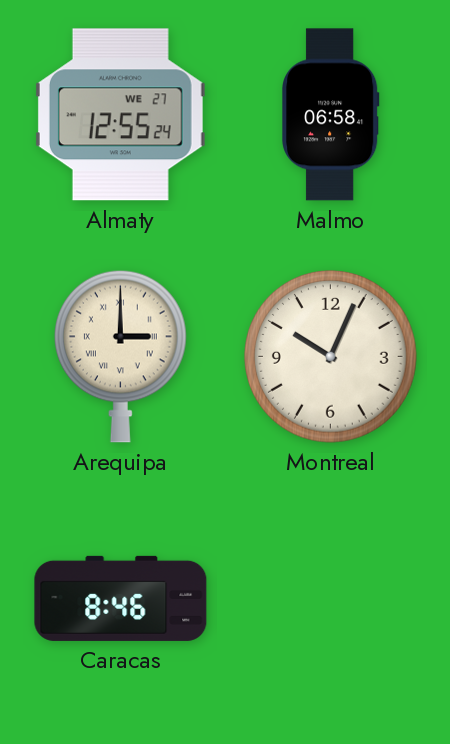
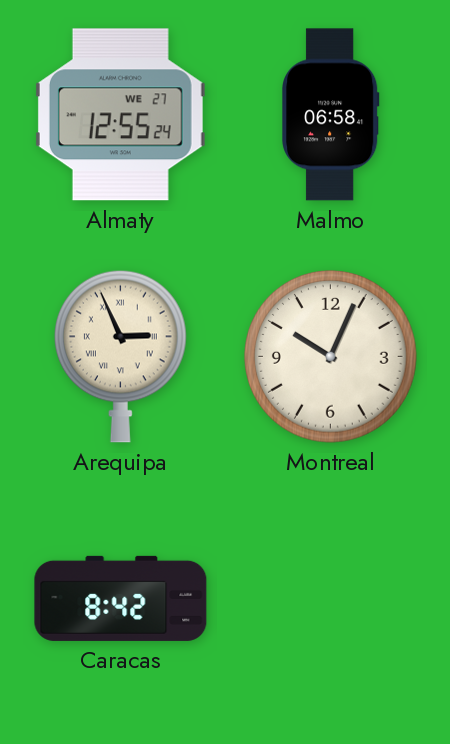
Arequipa: 3:00 -> 2:56
Caracas: 8:46 -> 8:42
